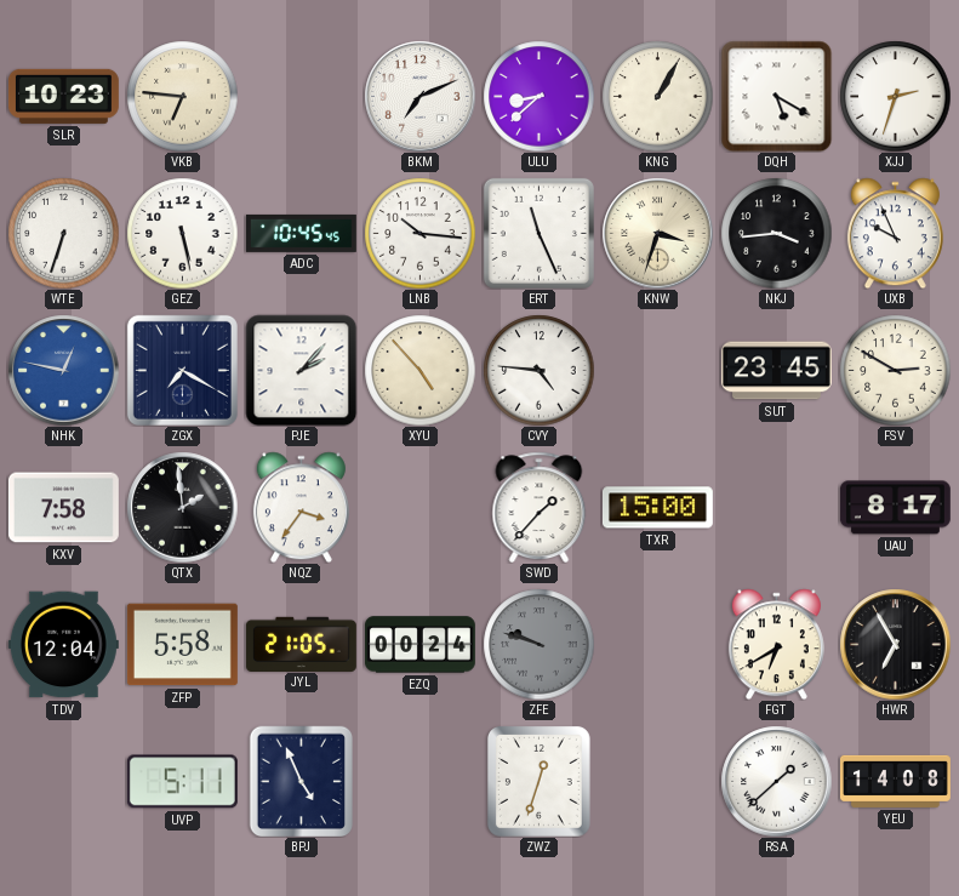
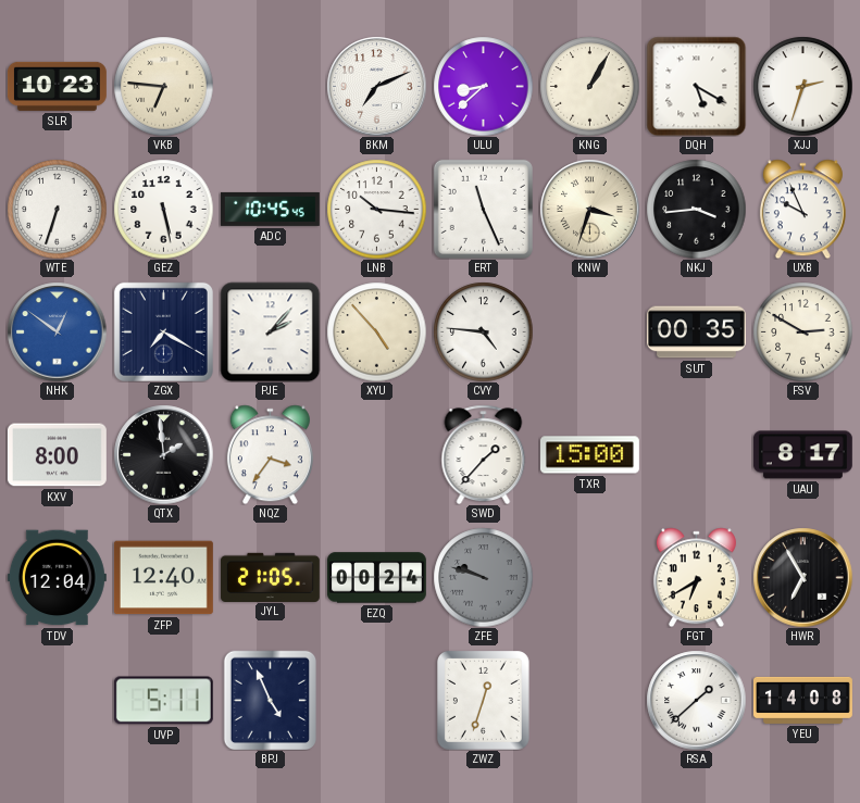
NHK: 12:47 -> 12:51
SUT: 23:45 -> 00:35
KXV: 7:58 -> 8:00
ZFP: 5:58 -> 12:40
